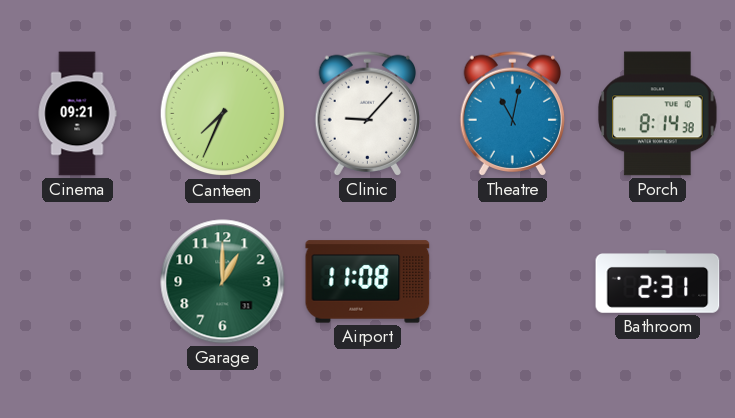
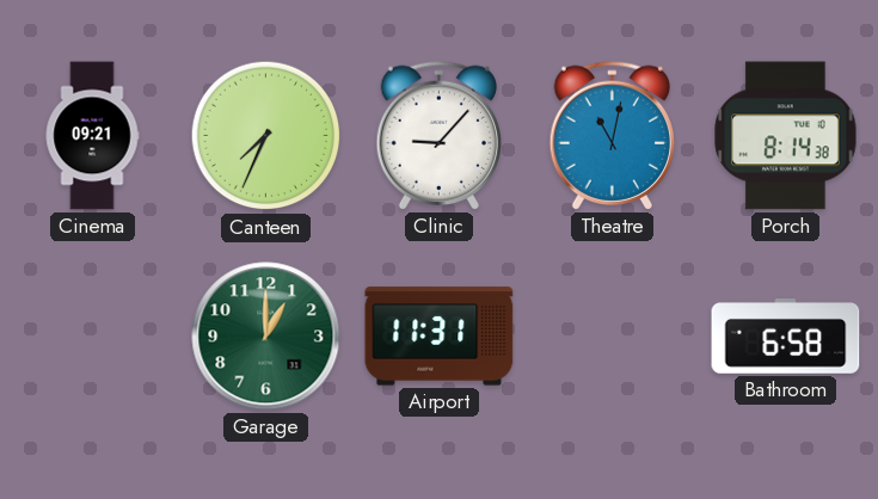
Airport: 11:08 -> 11:31
Bathroom: 2:31 -> 6:58
